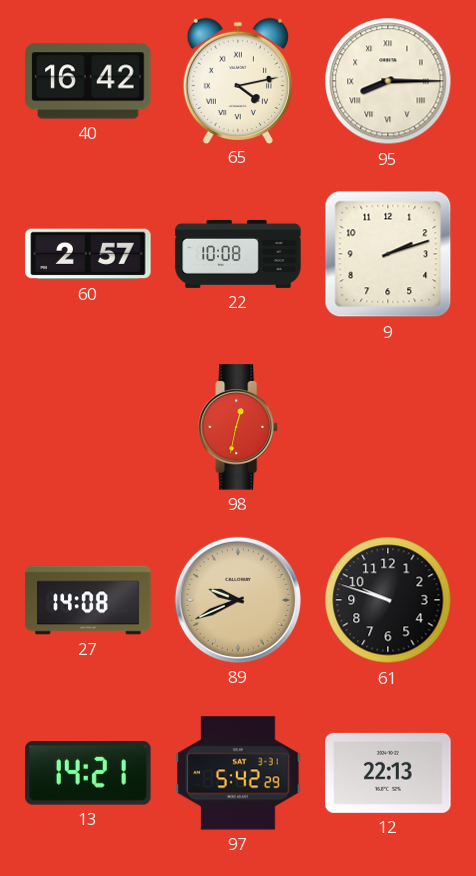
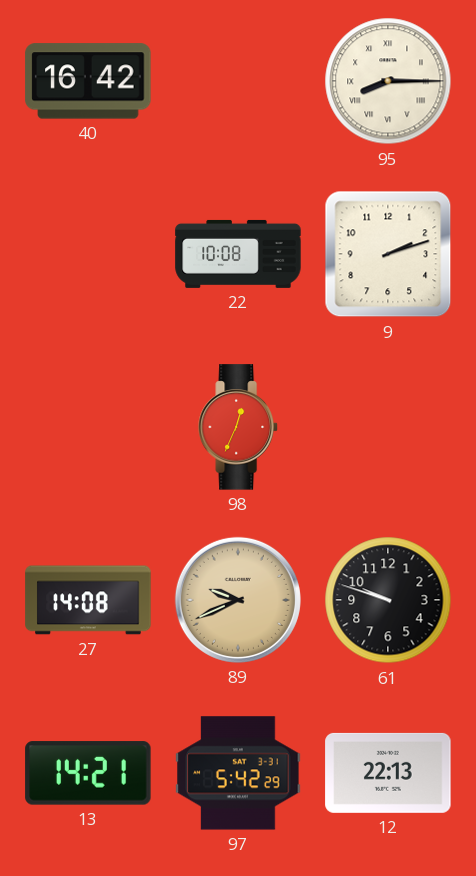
65: 4:13 -> none
60: 2:57 -> none
98: 12:32 -> 12:34
